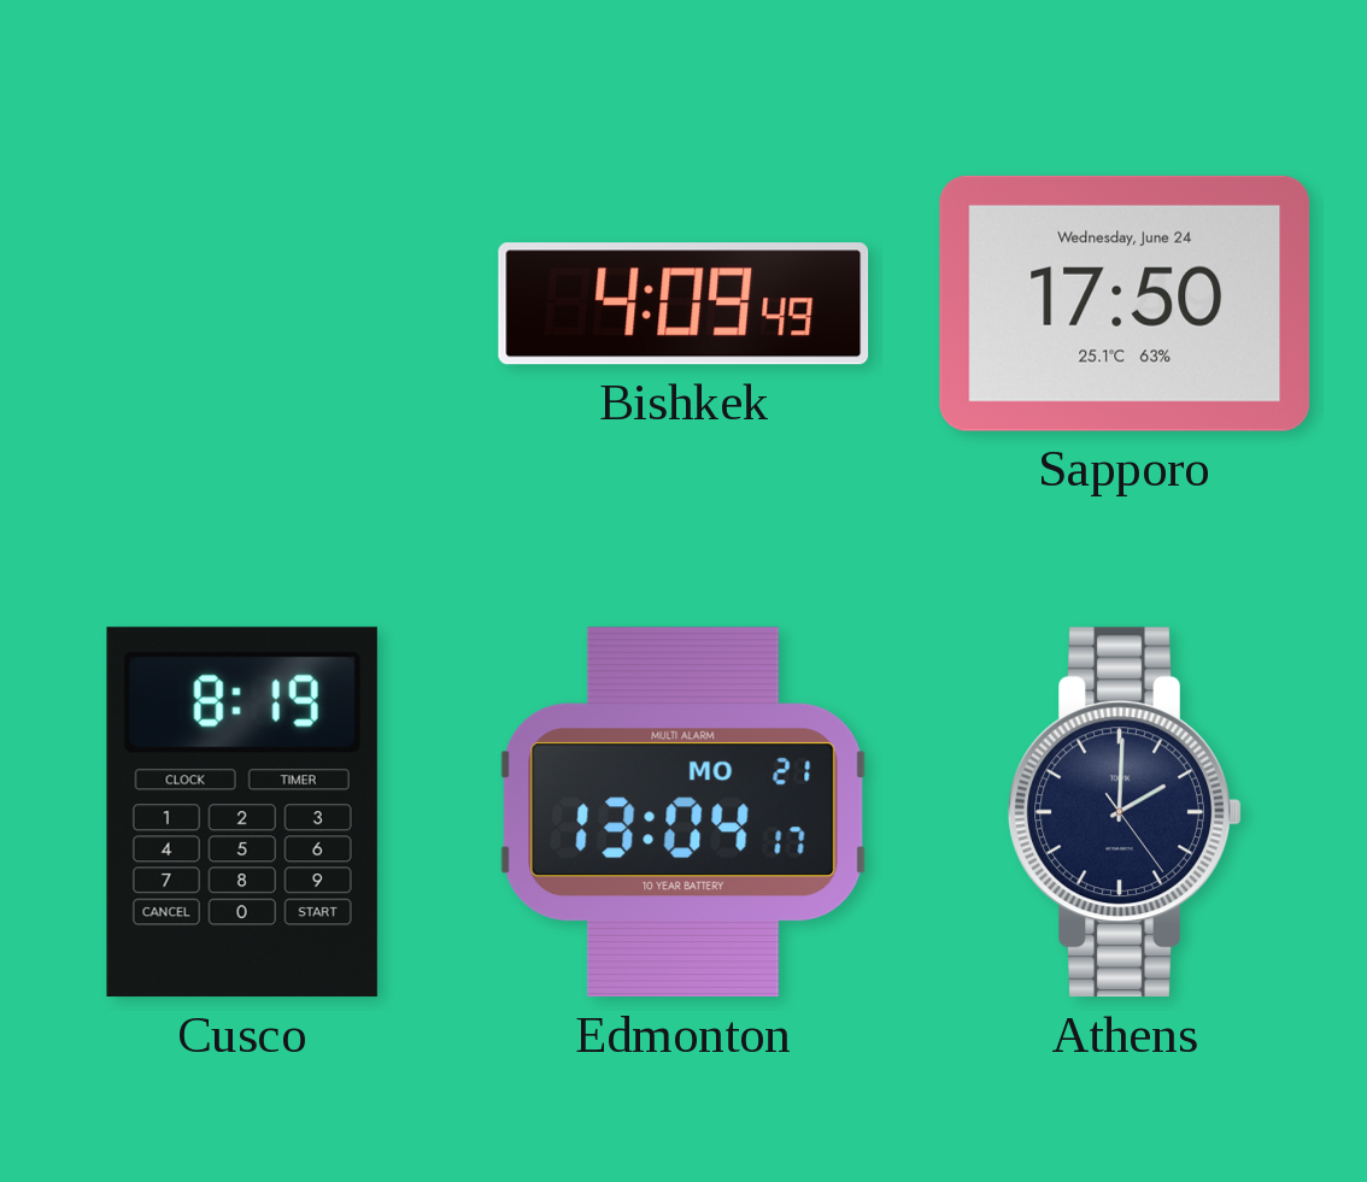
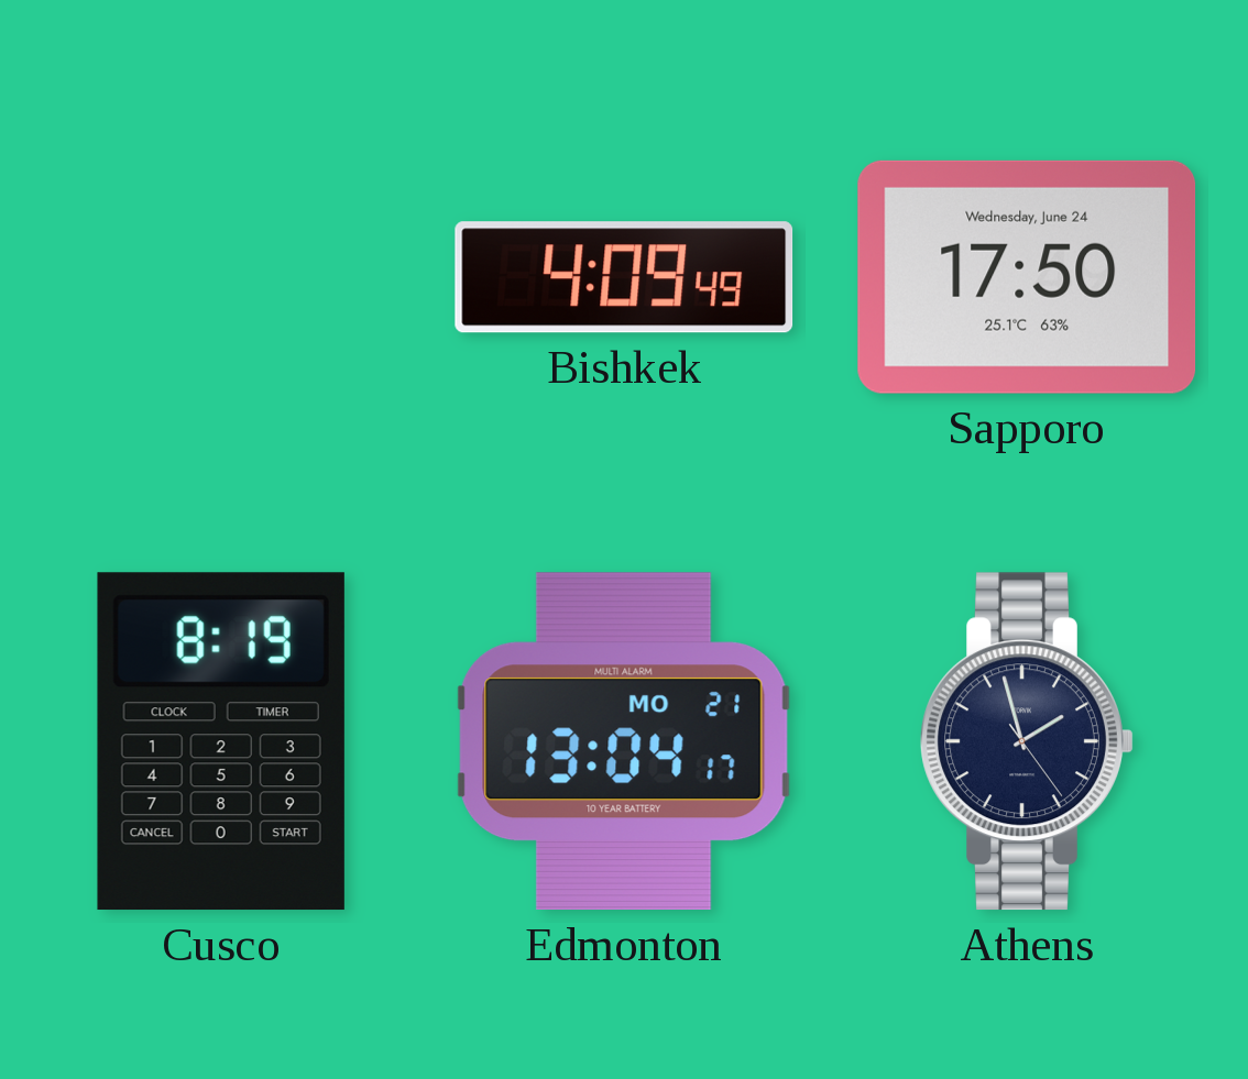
Athens: 2:00 -> 1:57
